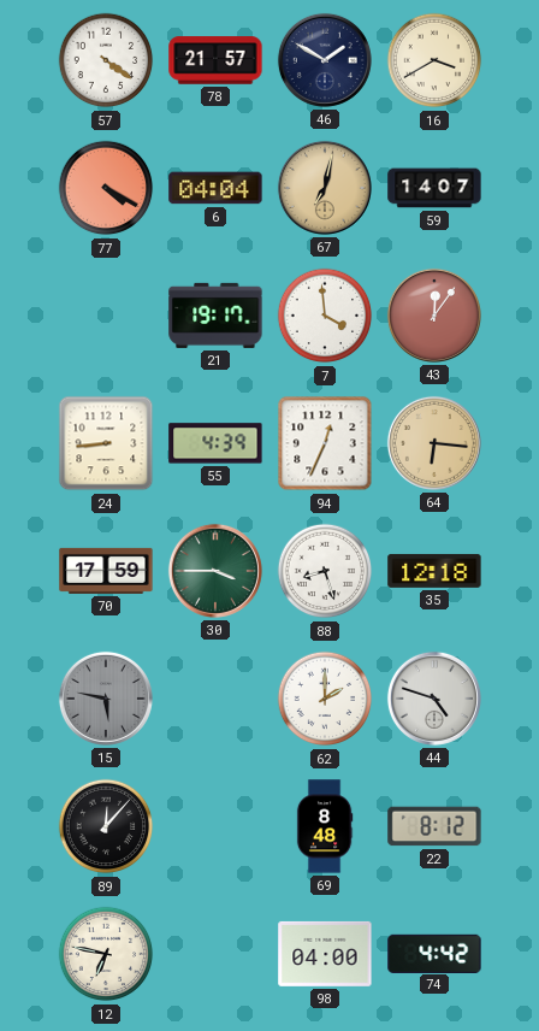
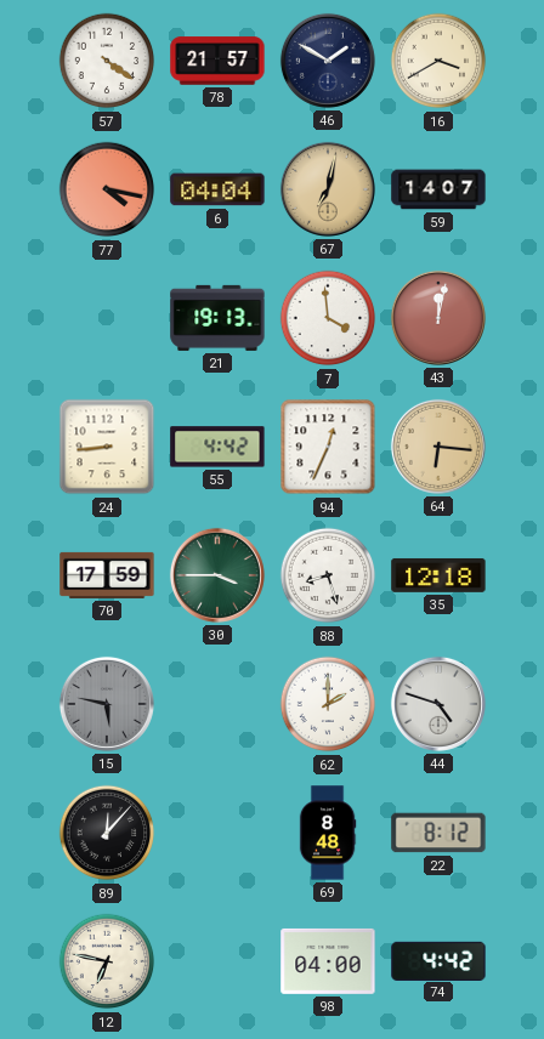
77: 4:20 -> 4:17
21: 19:17 -> 19:13
43: 12:06 -> 12:02
55: 4:39 -> 4:42
